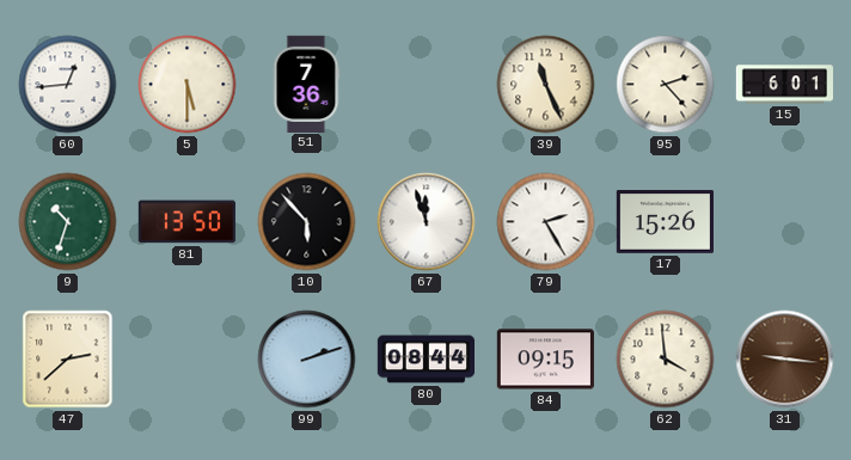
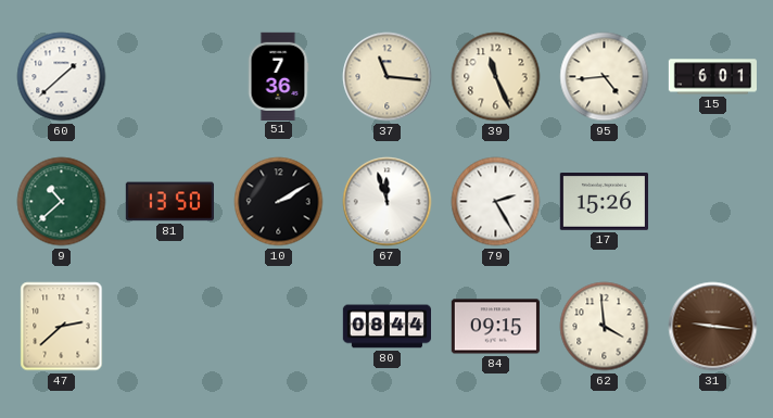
60: 12:44 -> 1:38
5: 5:30 -> none
37: none -> 11:16
95: 2:23 -> 4:44
9: 10:33 -> 10:38
10: 5:53 -> 2:10
99: 2:12 -> none
